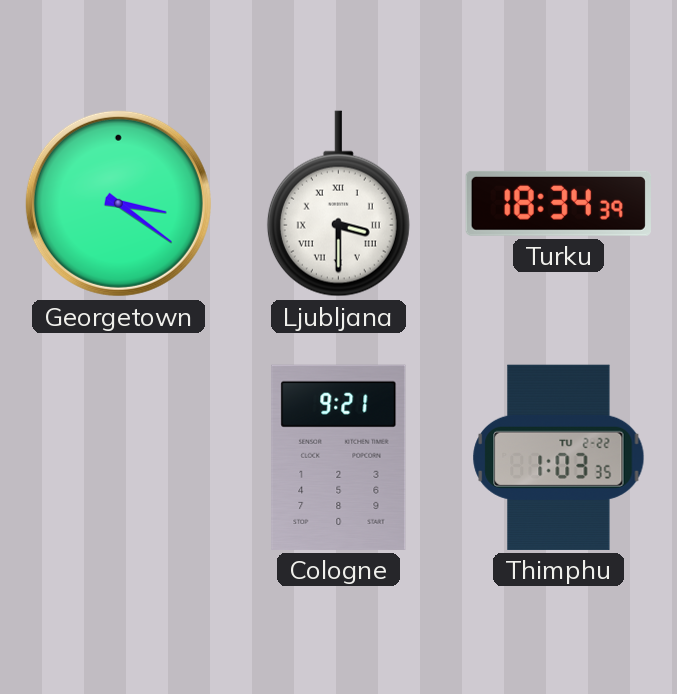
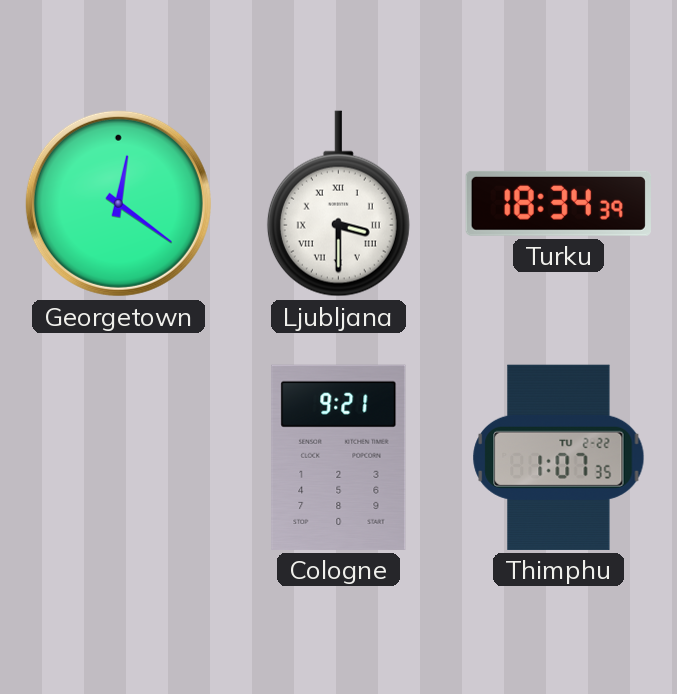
Georgetown: 3:21 -> 12:21
Thimphu: 1:03 -> 1:07
